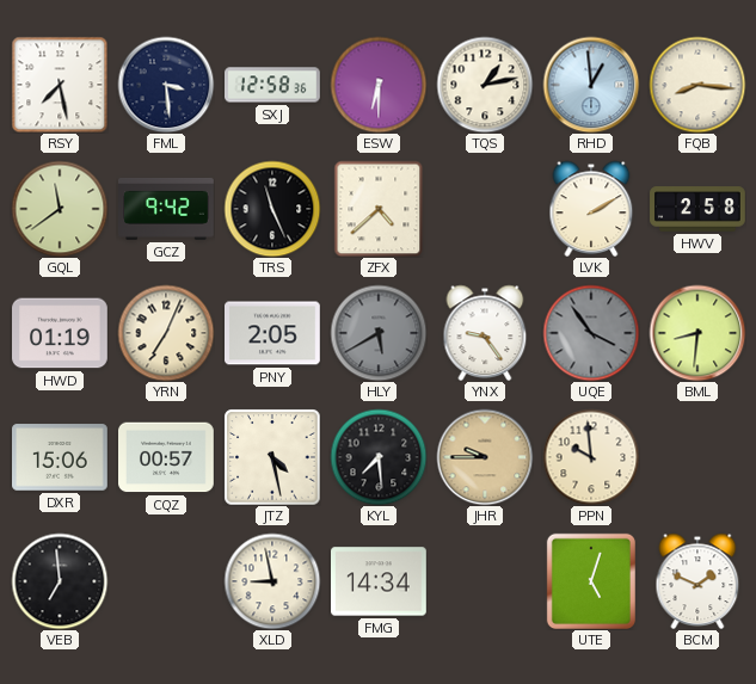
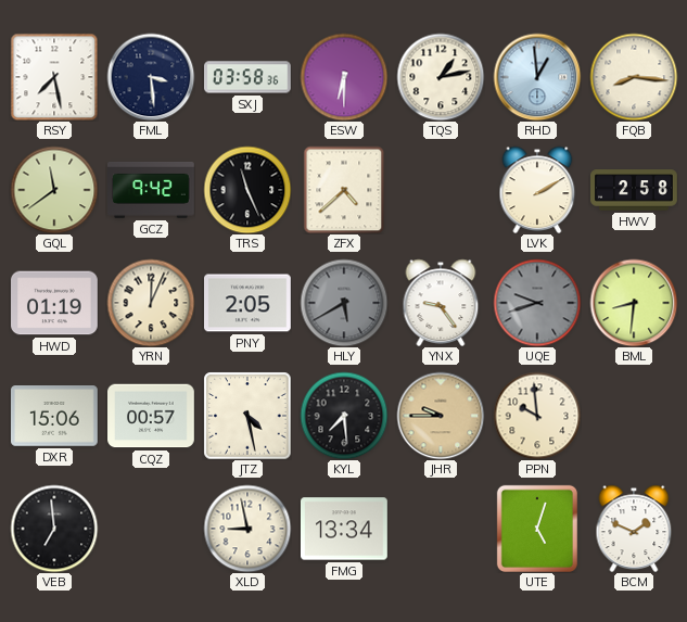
SXJ: 12:58 -> 03:58
YRN: 7:04 -> 12:04
UQE: 3:54 -> 9:42
FMG: 14:34 -> 13:34
